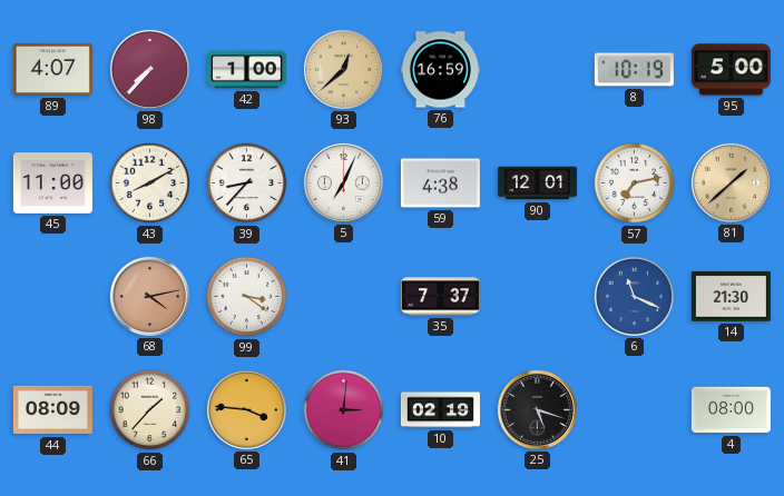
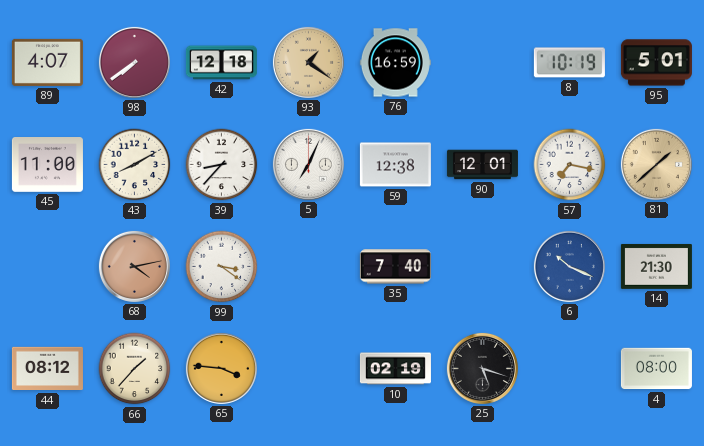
98: 7:37 -> 7:39
42: 1:00 -> 12:18
93: 12:38 -> 1:21
95: 5:00 -> 5:01
59: 4:38 -> 12:38
57: 7:13 -> 7:17
35: 7:37 -> 7:40
6: 11:19 -> 10:19
44: 08:09 -> 08:12
41: 3:01 -> none
